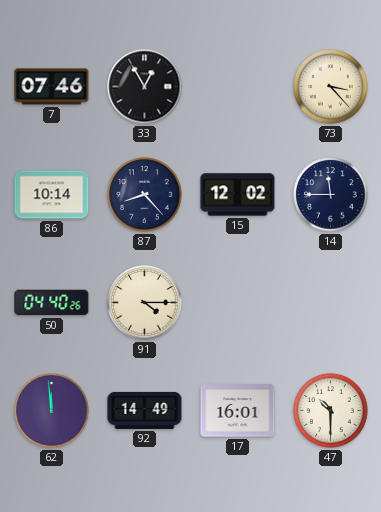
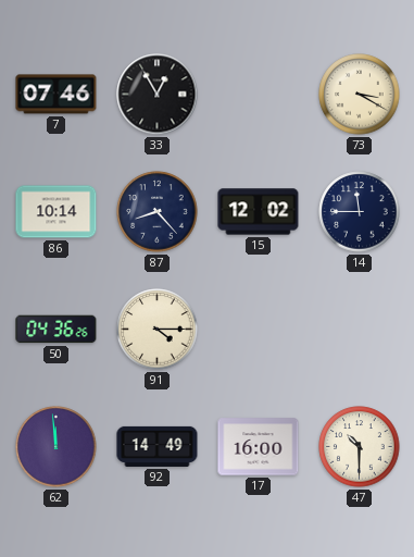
73: 3:23 -> 3:20
50: 04:40 -> 04:36
17: 16:01 -> 16:00
